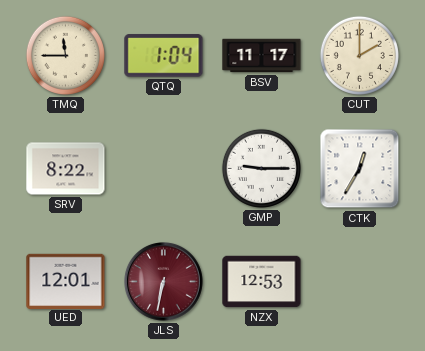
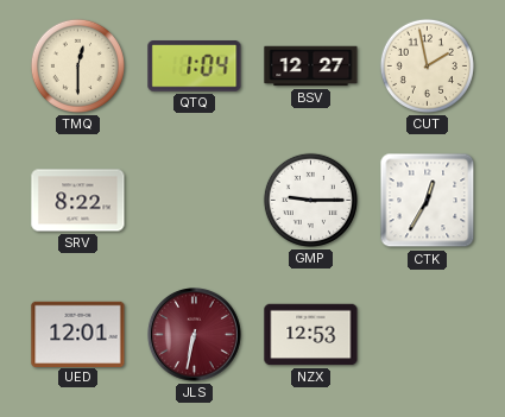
TMQ: 11:45 -> 12:30
BSV: 11:17 -> 12:27
CUT: 2:00 -> 1:58
